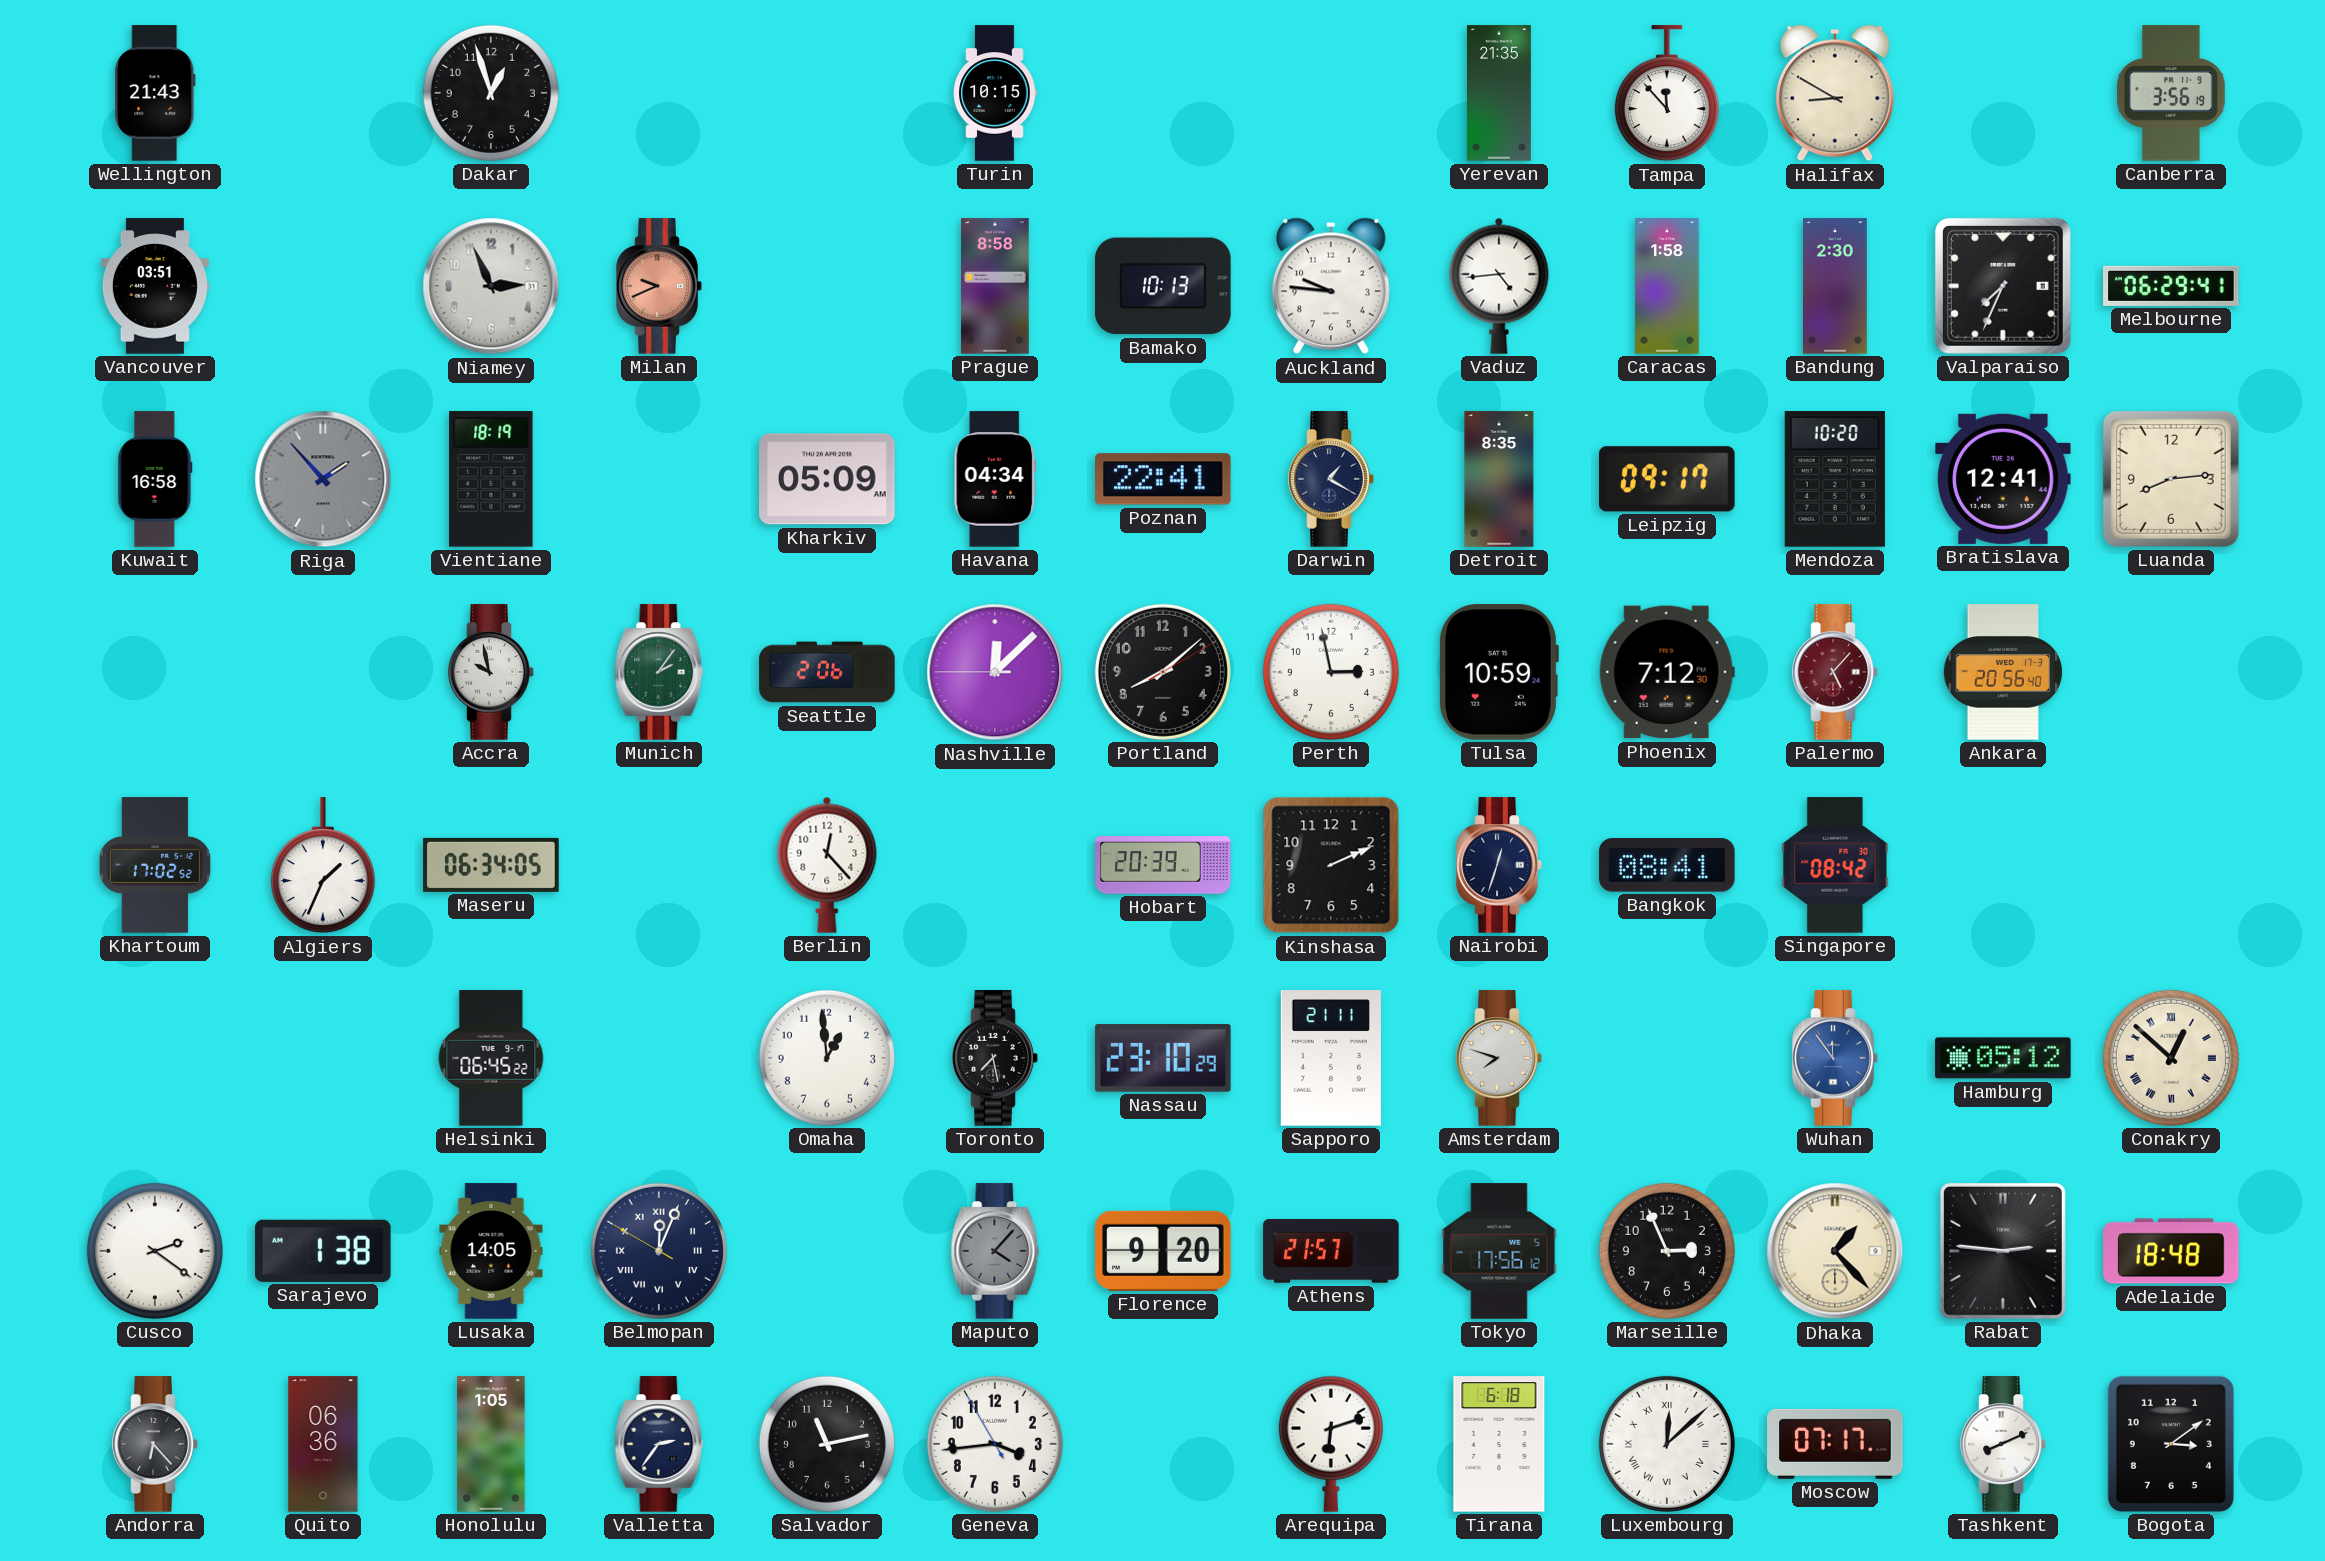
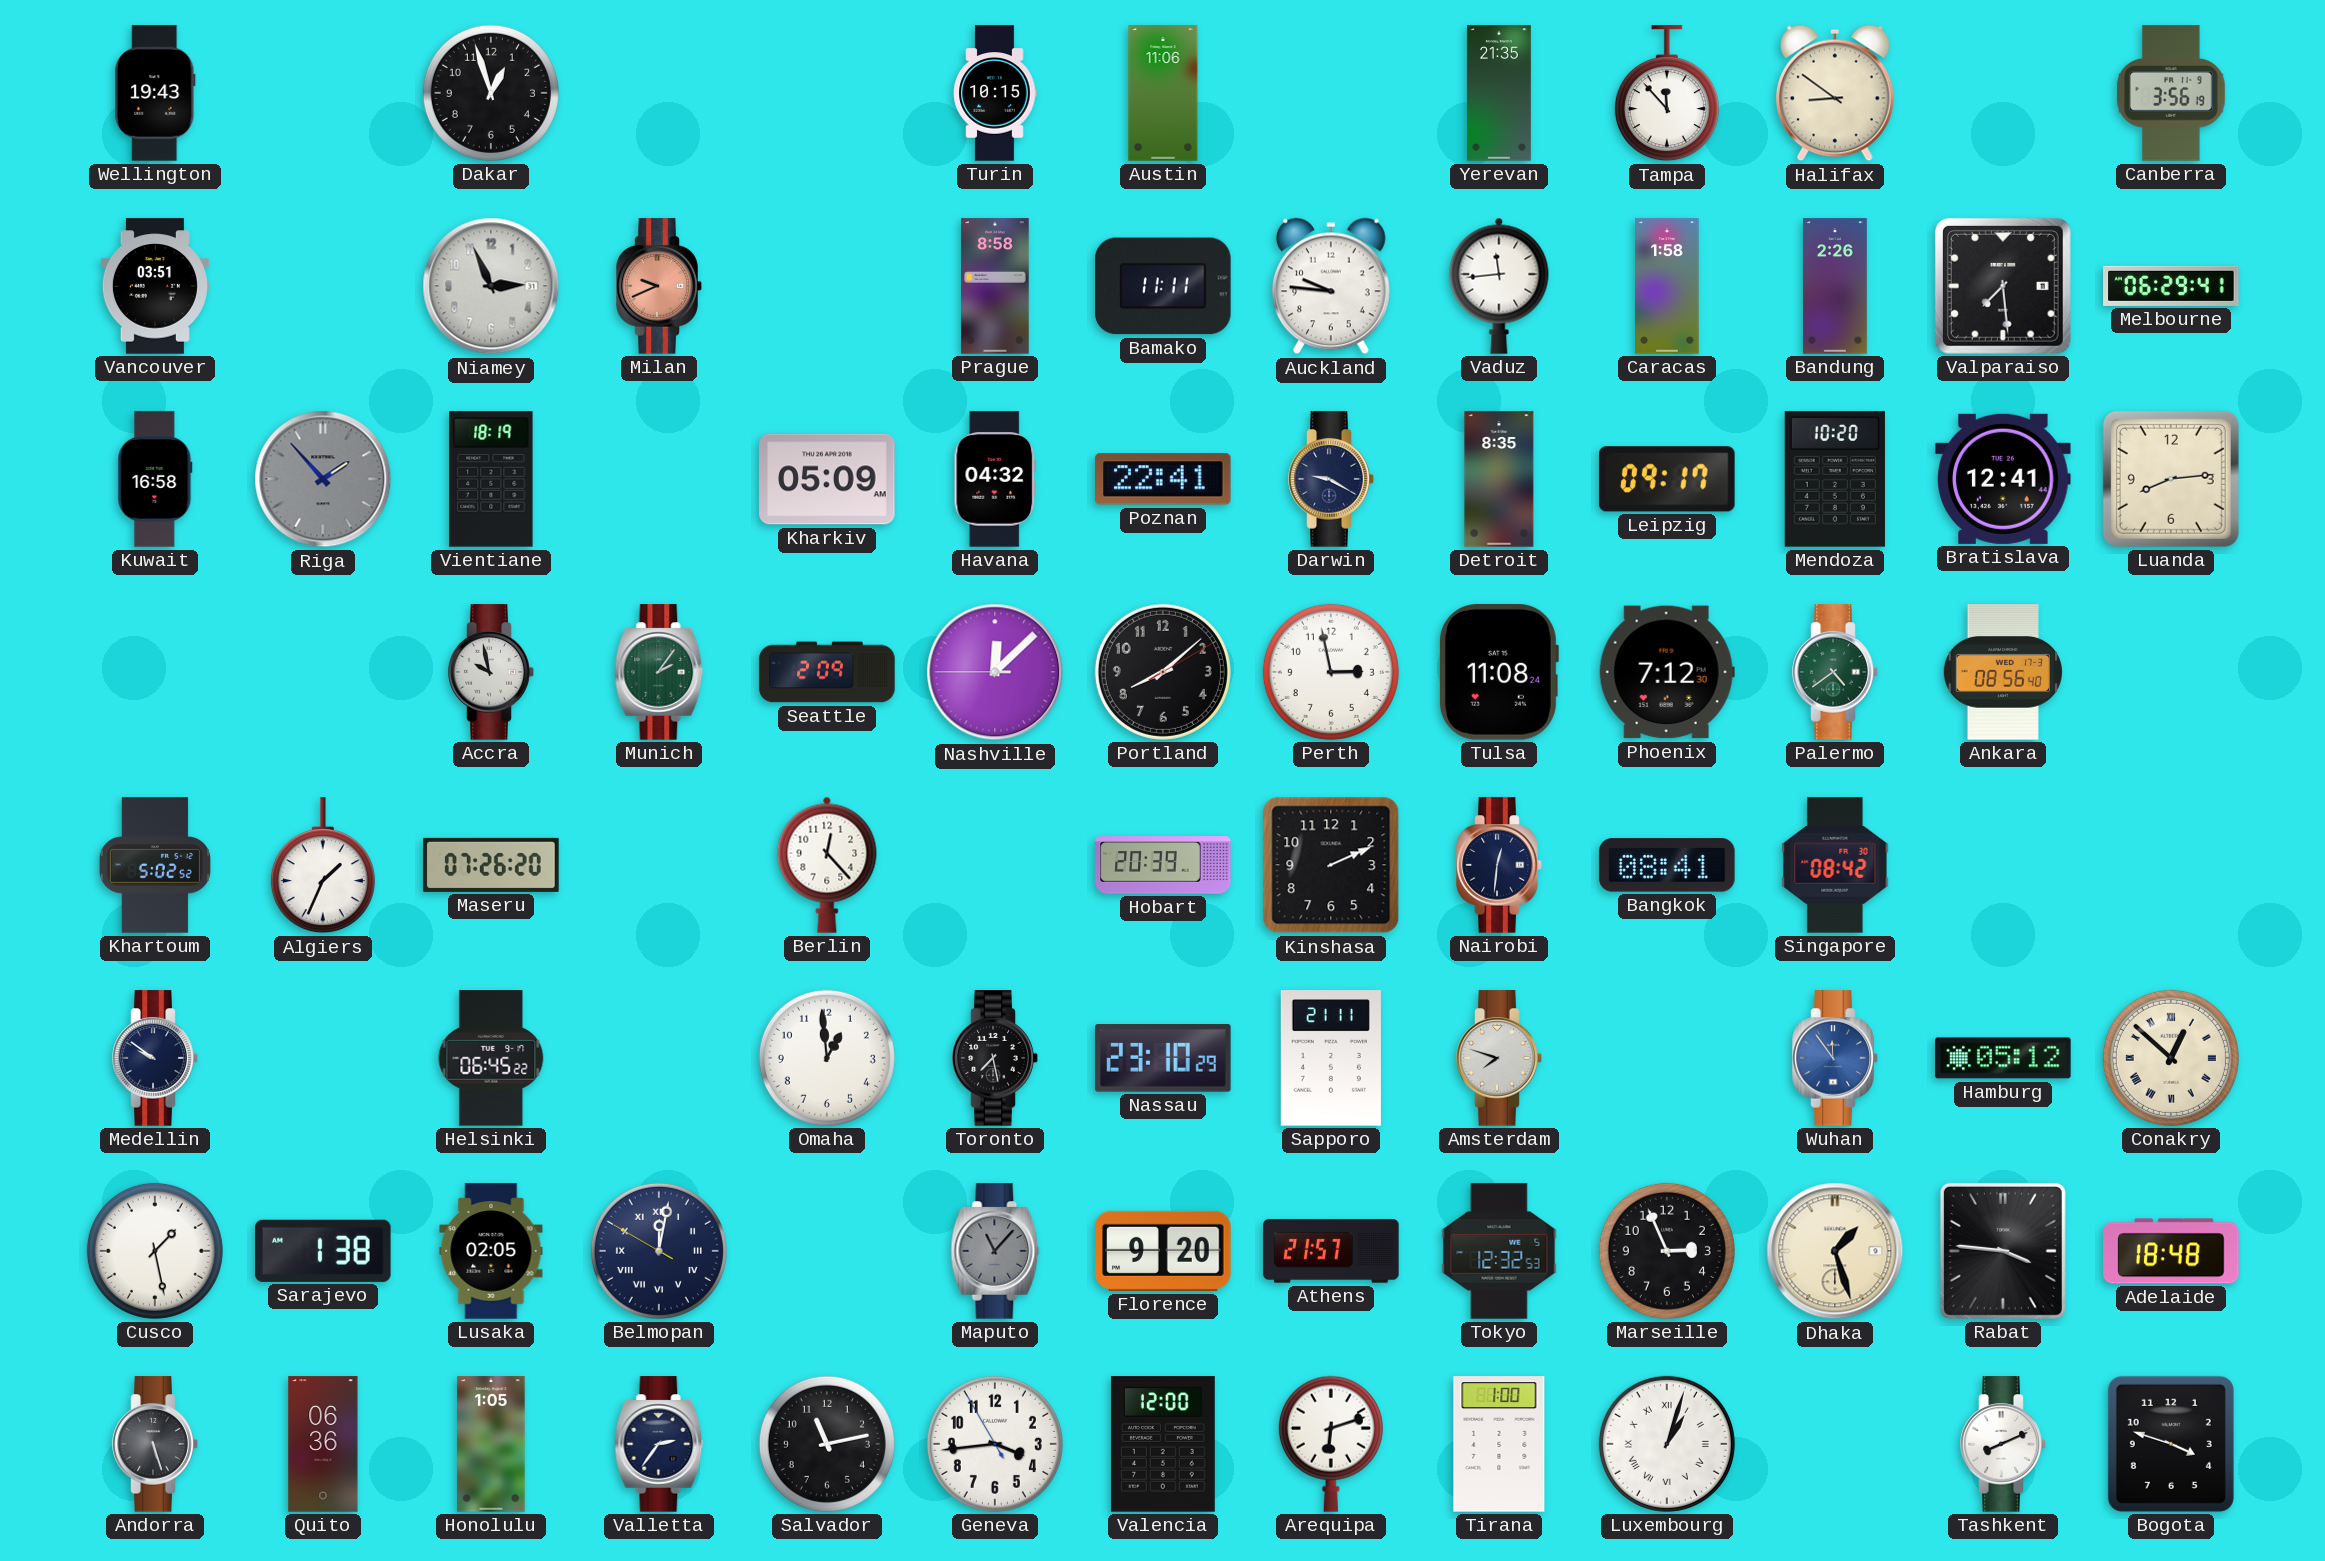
Wellington: 21:43 -> 19:43
Austin: none -> 11:06
Halifax: 8:50 -> 8:51
Bamako: 10:13 -> 11:11
Vaduz: 4:44 -> 11:44
Bandung: 2:30 -> 2:26
Valparaiso: 7:34 -> 7:29
Havana: 04:34 -> 04:32
Darwin: 1:20 -> 9:20
Seattle: 2:06 -> 2:09
Tulsa: 10:59 -> 11:08
Palermo: 5:07 -> 4:39
Palermo dial: burgundy -> green
Ankara: 20:56 -> 08:56
Khartoum: 17:02 -> 5:02
Maseru: 06:34 -> 07:26
Nairobi: 12:33 -> 12:31
Medellin: none -> 9:51
Cusco: 2:21 -> 1:28
Lusaka: 14:05 -> 02:05
Belmopan: 12:03 -> 12:01
Maputo: 4:07 -> 11:07
Tokyo: 17:56 -> 12:32
Dhaka: 1:23 -> 1:27
Rabat: 2:46 -> 3:46
Andorra: 6:23 -> 5:27
Valencia: none -> 12:00
Tirana: 6:18 -> 1:00
Luxembourg: 12:08 -> 1:03
Moscow: 07:17 -> none
Bogota: 3:09 -> 3:48
